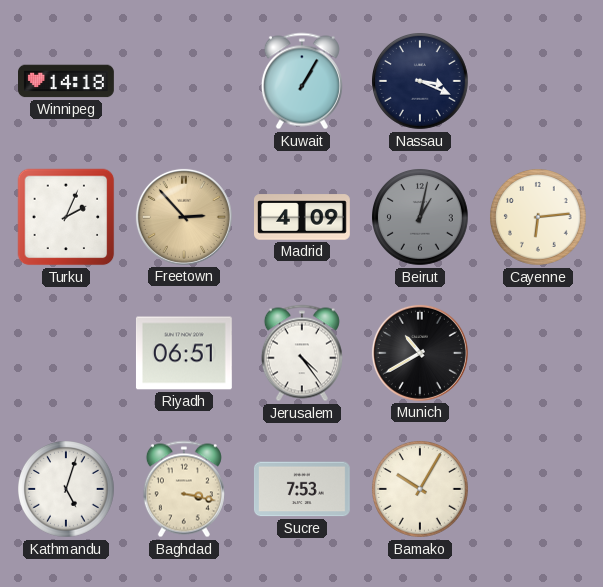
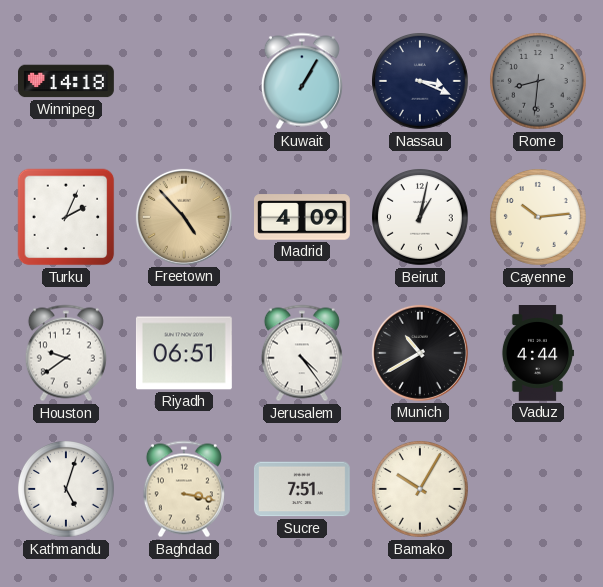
Rome: none -> 8:31
Freetown: 2:53 -> 4:53
Beirut dial: grey -> white
Cayenne: 6:14 -> 10:14
Houston: none -> 9:39
Vaduz: none -> 4:44
Sucre: 7:53 -> 7:51
